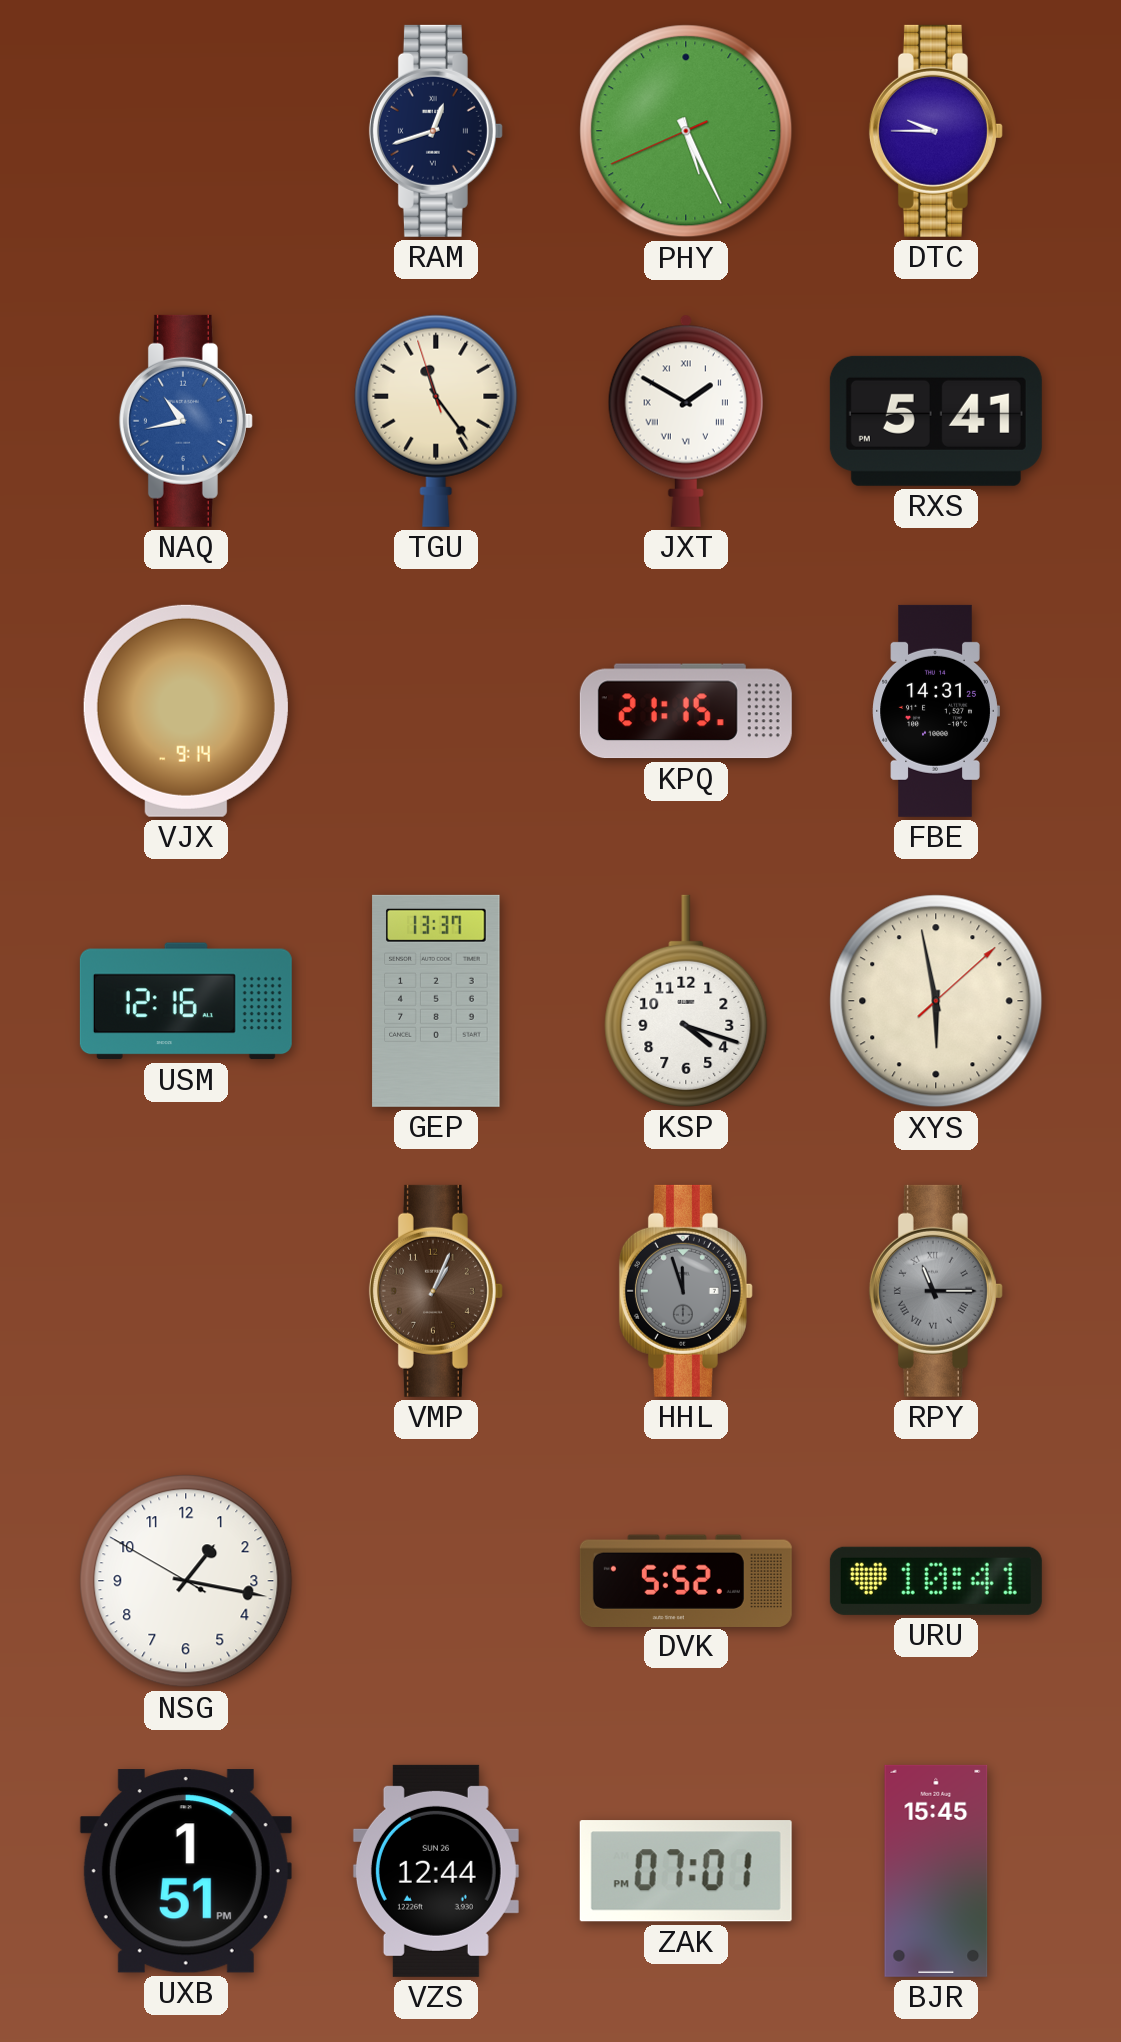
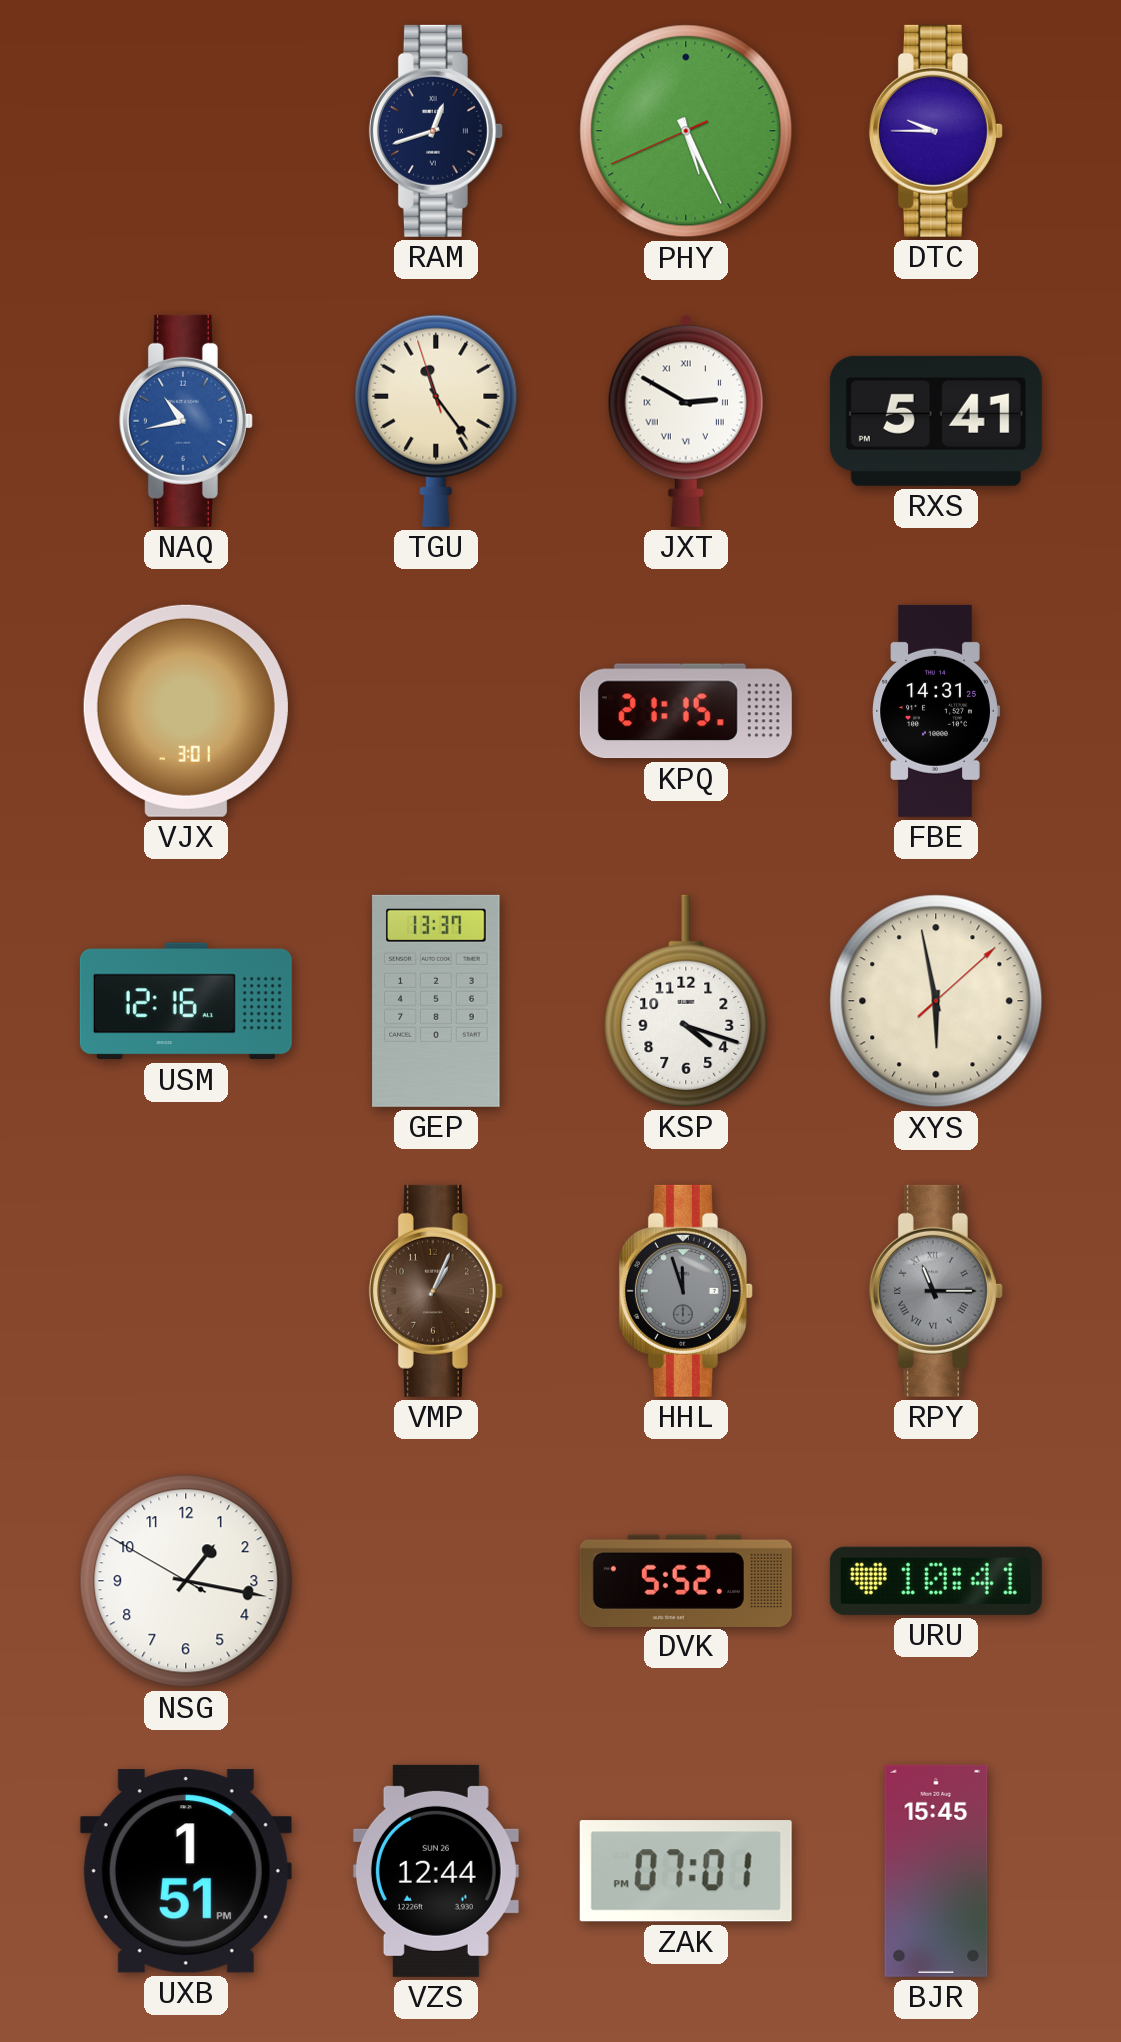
JXT: 1:50 -> 2:50
VJX: 9:14 -> 3:01
